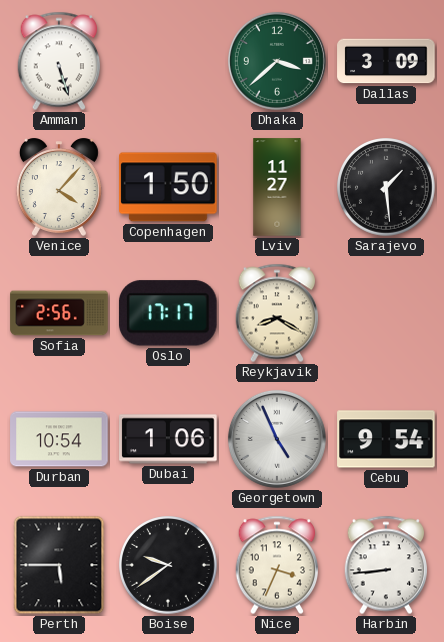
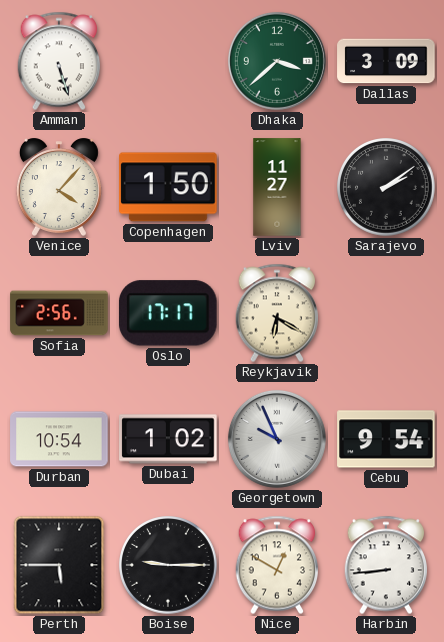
Sarajevo: 1:29 -> 2:09
Reykjavik: 8:20 -> 6:20
Dubai: 1:06 -> 1:02
Georgetown: 4:56 -> 9:56
Boise: 9:39 -> 9:15
Nice: 3:34 -> 12:50
